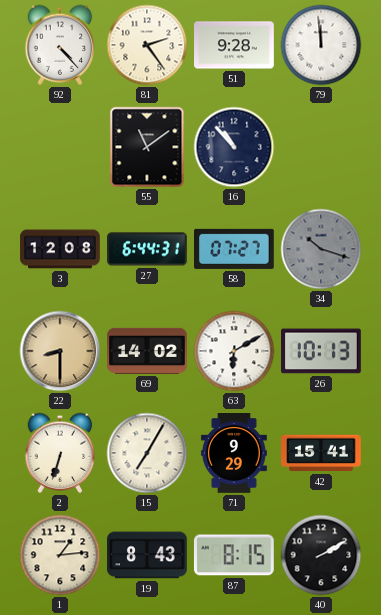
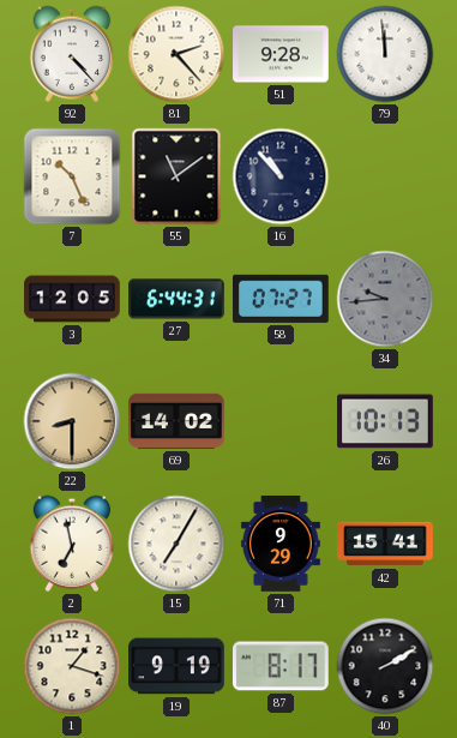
81: 2:24 -> 2:23
7: none -> 10:26
3: 12:08 -> 12:05
34: 10:18 -> 9:44
63: 6:10 -> none
2: 6:33 -> 6:58
1: 1:14 -> 1:18
19: 8:43 -> 9:19
87: 8:15 -> 8:17
